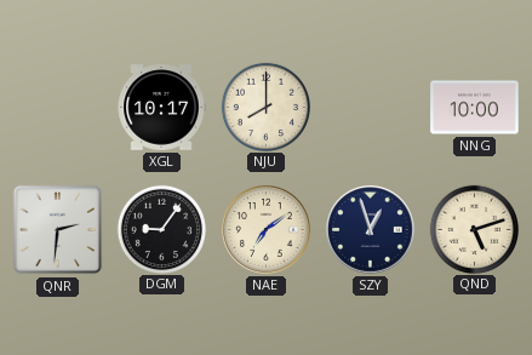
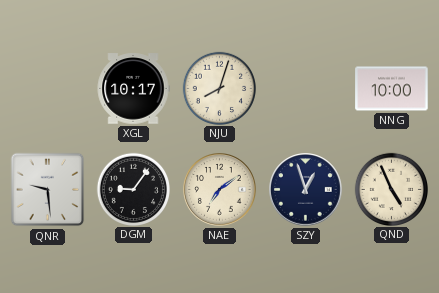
NJU: 8:00 -> 8:03
QNR: 2:31 -> 9:29
QND: 5:12 -> 4:56
